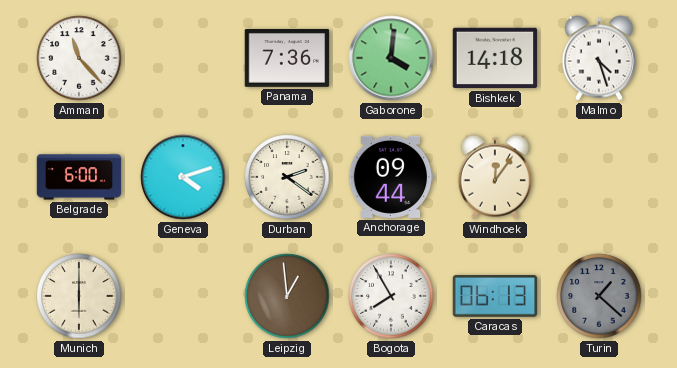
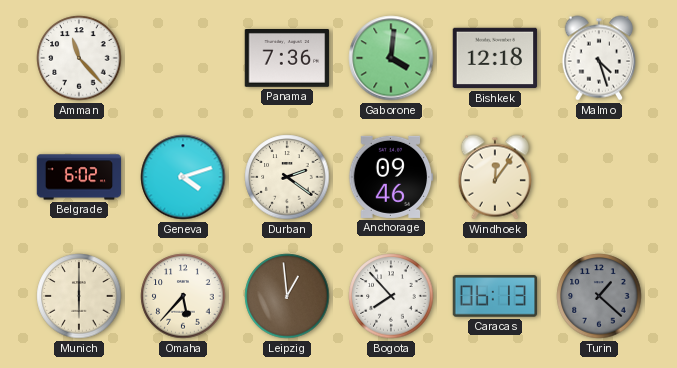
Bishkek: 14:18 -> 12:18
Belgrade: 6:00 -> 6:02
Anchorage: 09:44 -> 09:46
Omaha: none -> 5:37
Bogota: 7:55 -> 7:53
